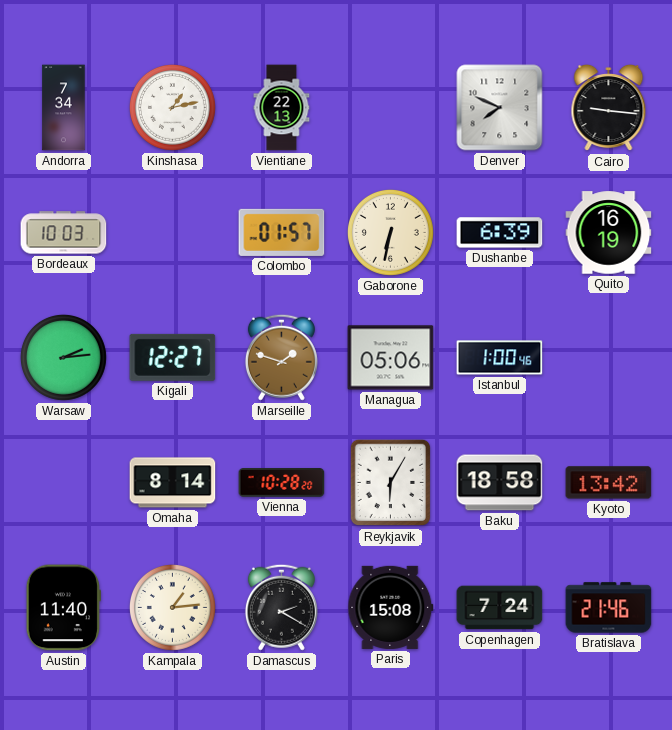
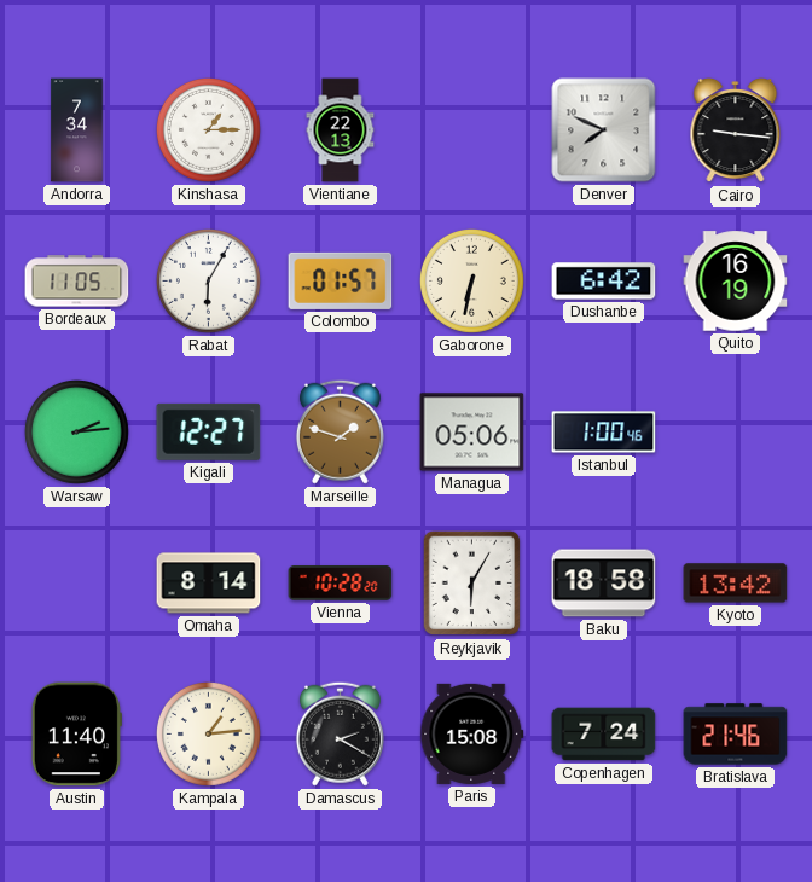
Kinshasa: 1:13 -> 1:15
Bordeaux: 10:03 -> 11:05
Rabat: none -> 6:05
Dushanbe: 6:39 -> 6:42
